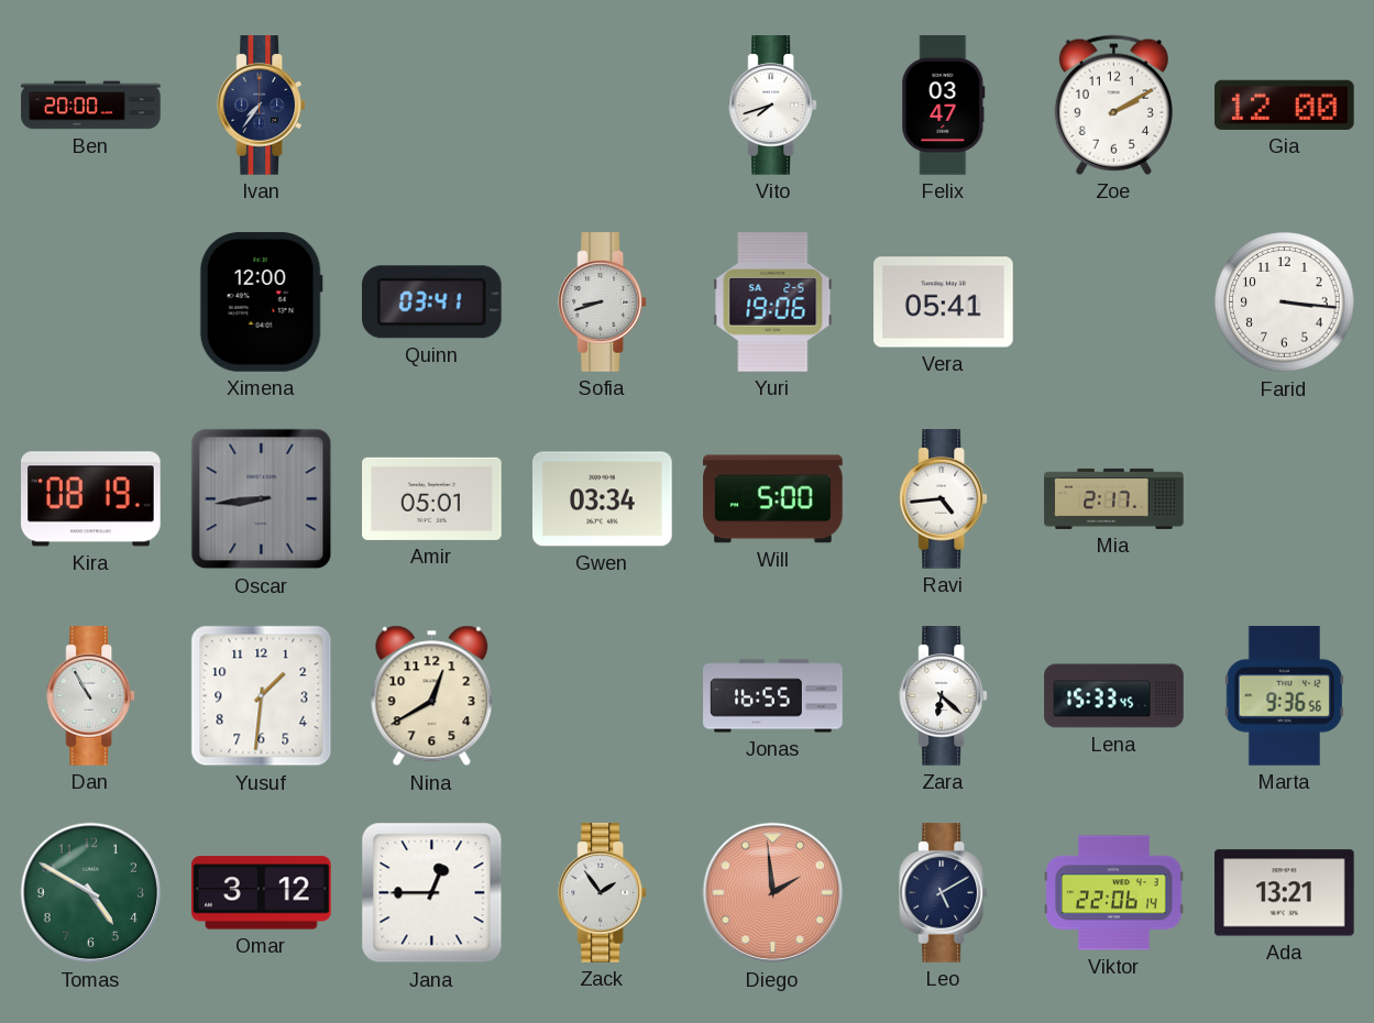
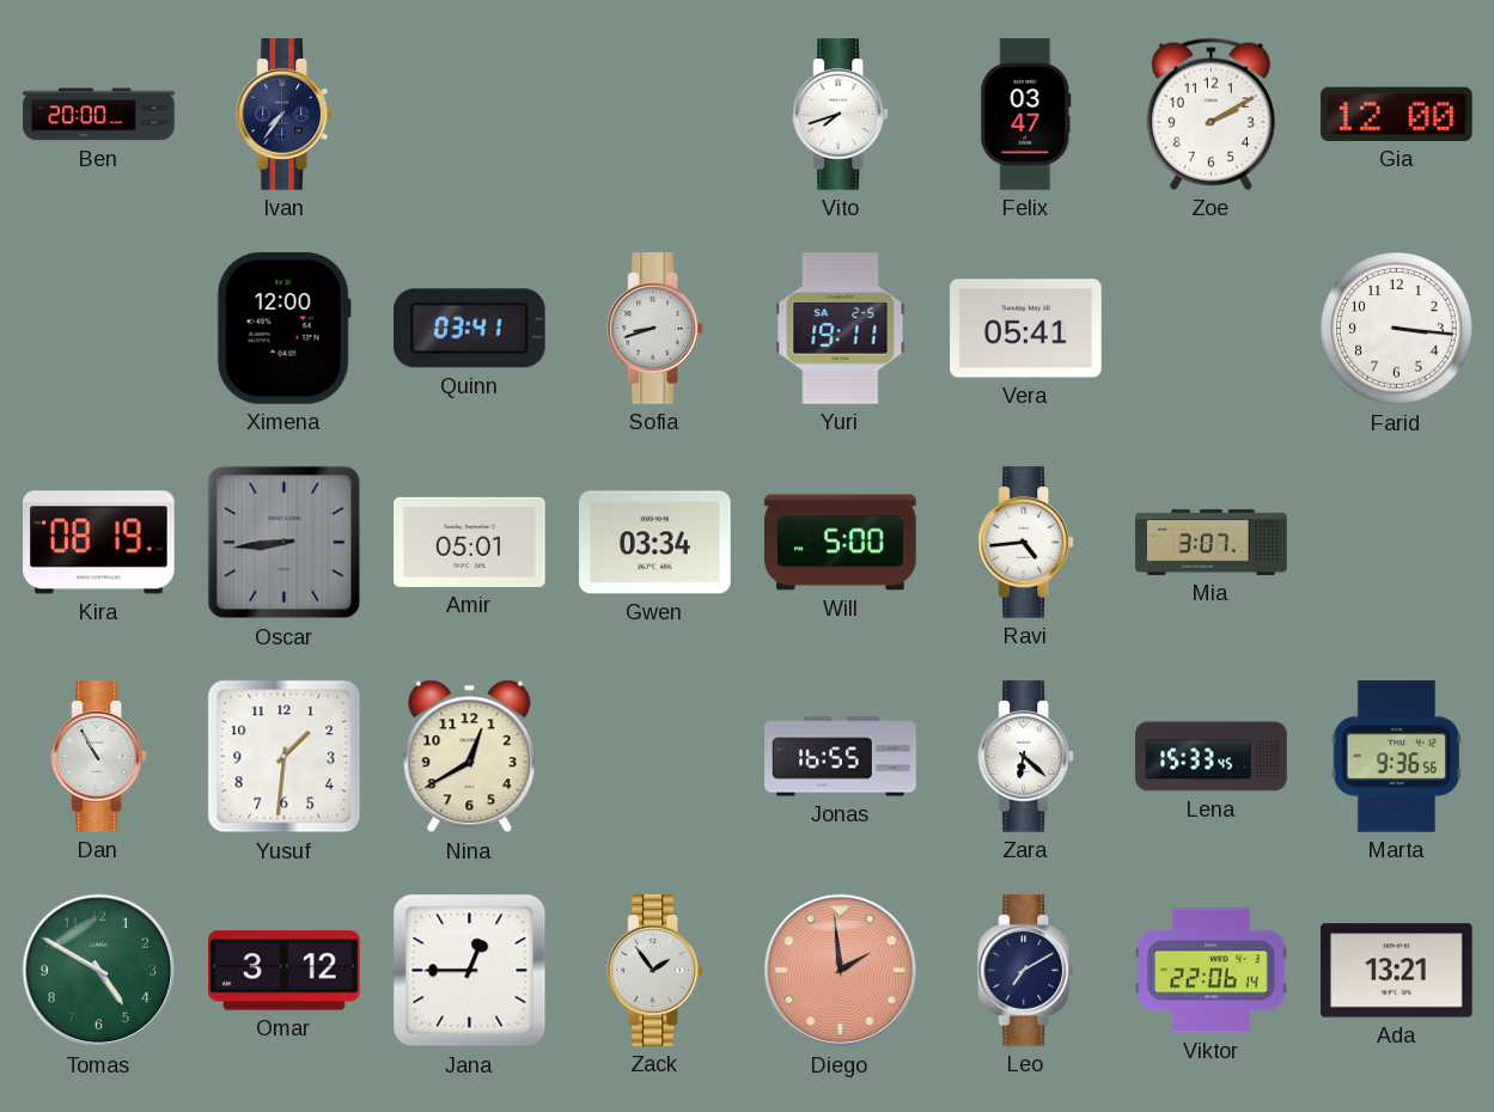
Yuri: 19:06 -> 19:11
Mia: 2:17 -> 3:07
Leo: 5:10 -> 7:10
